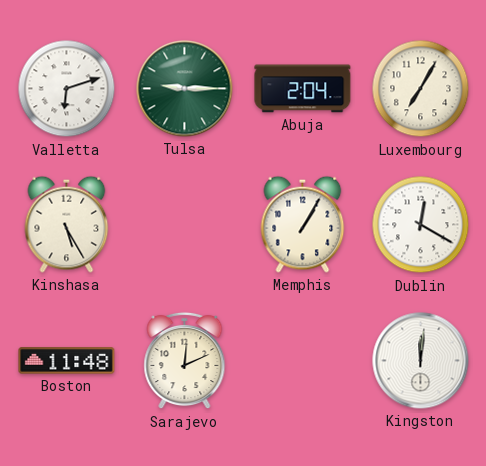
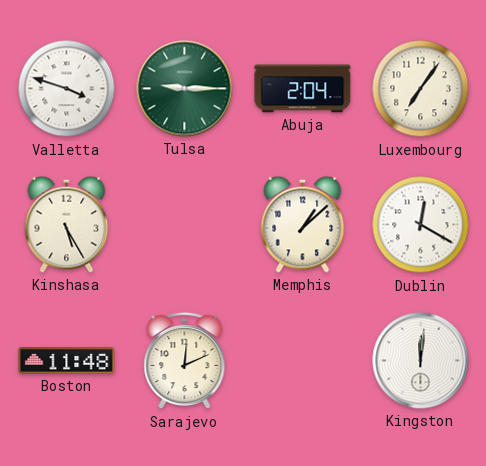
Valletta: 6:12 -> 3:48
Luxembourg: 7:05 -> 7:06
Memphis: 1:05 -> 1:08
